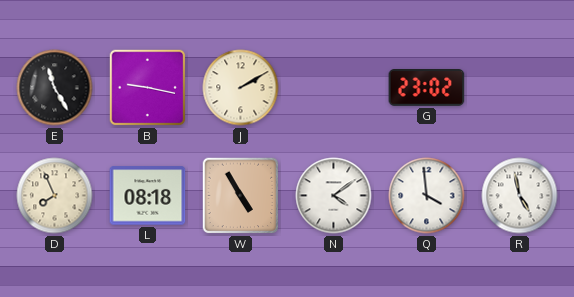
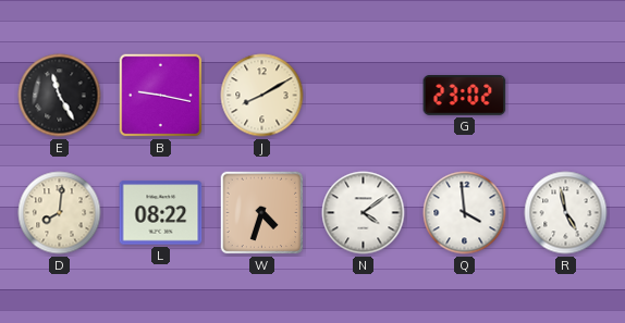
J: 2:10 -> 8:10
D: 7:56 -> 8:01
L: 08:18 -> 08:22
W: 4:55 -> 4:33
